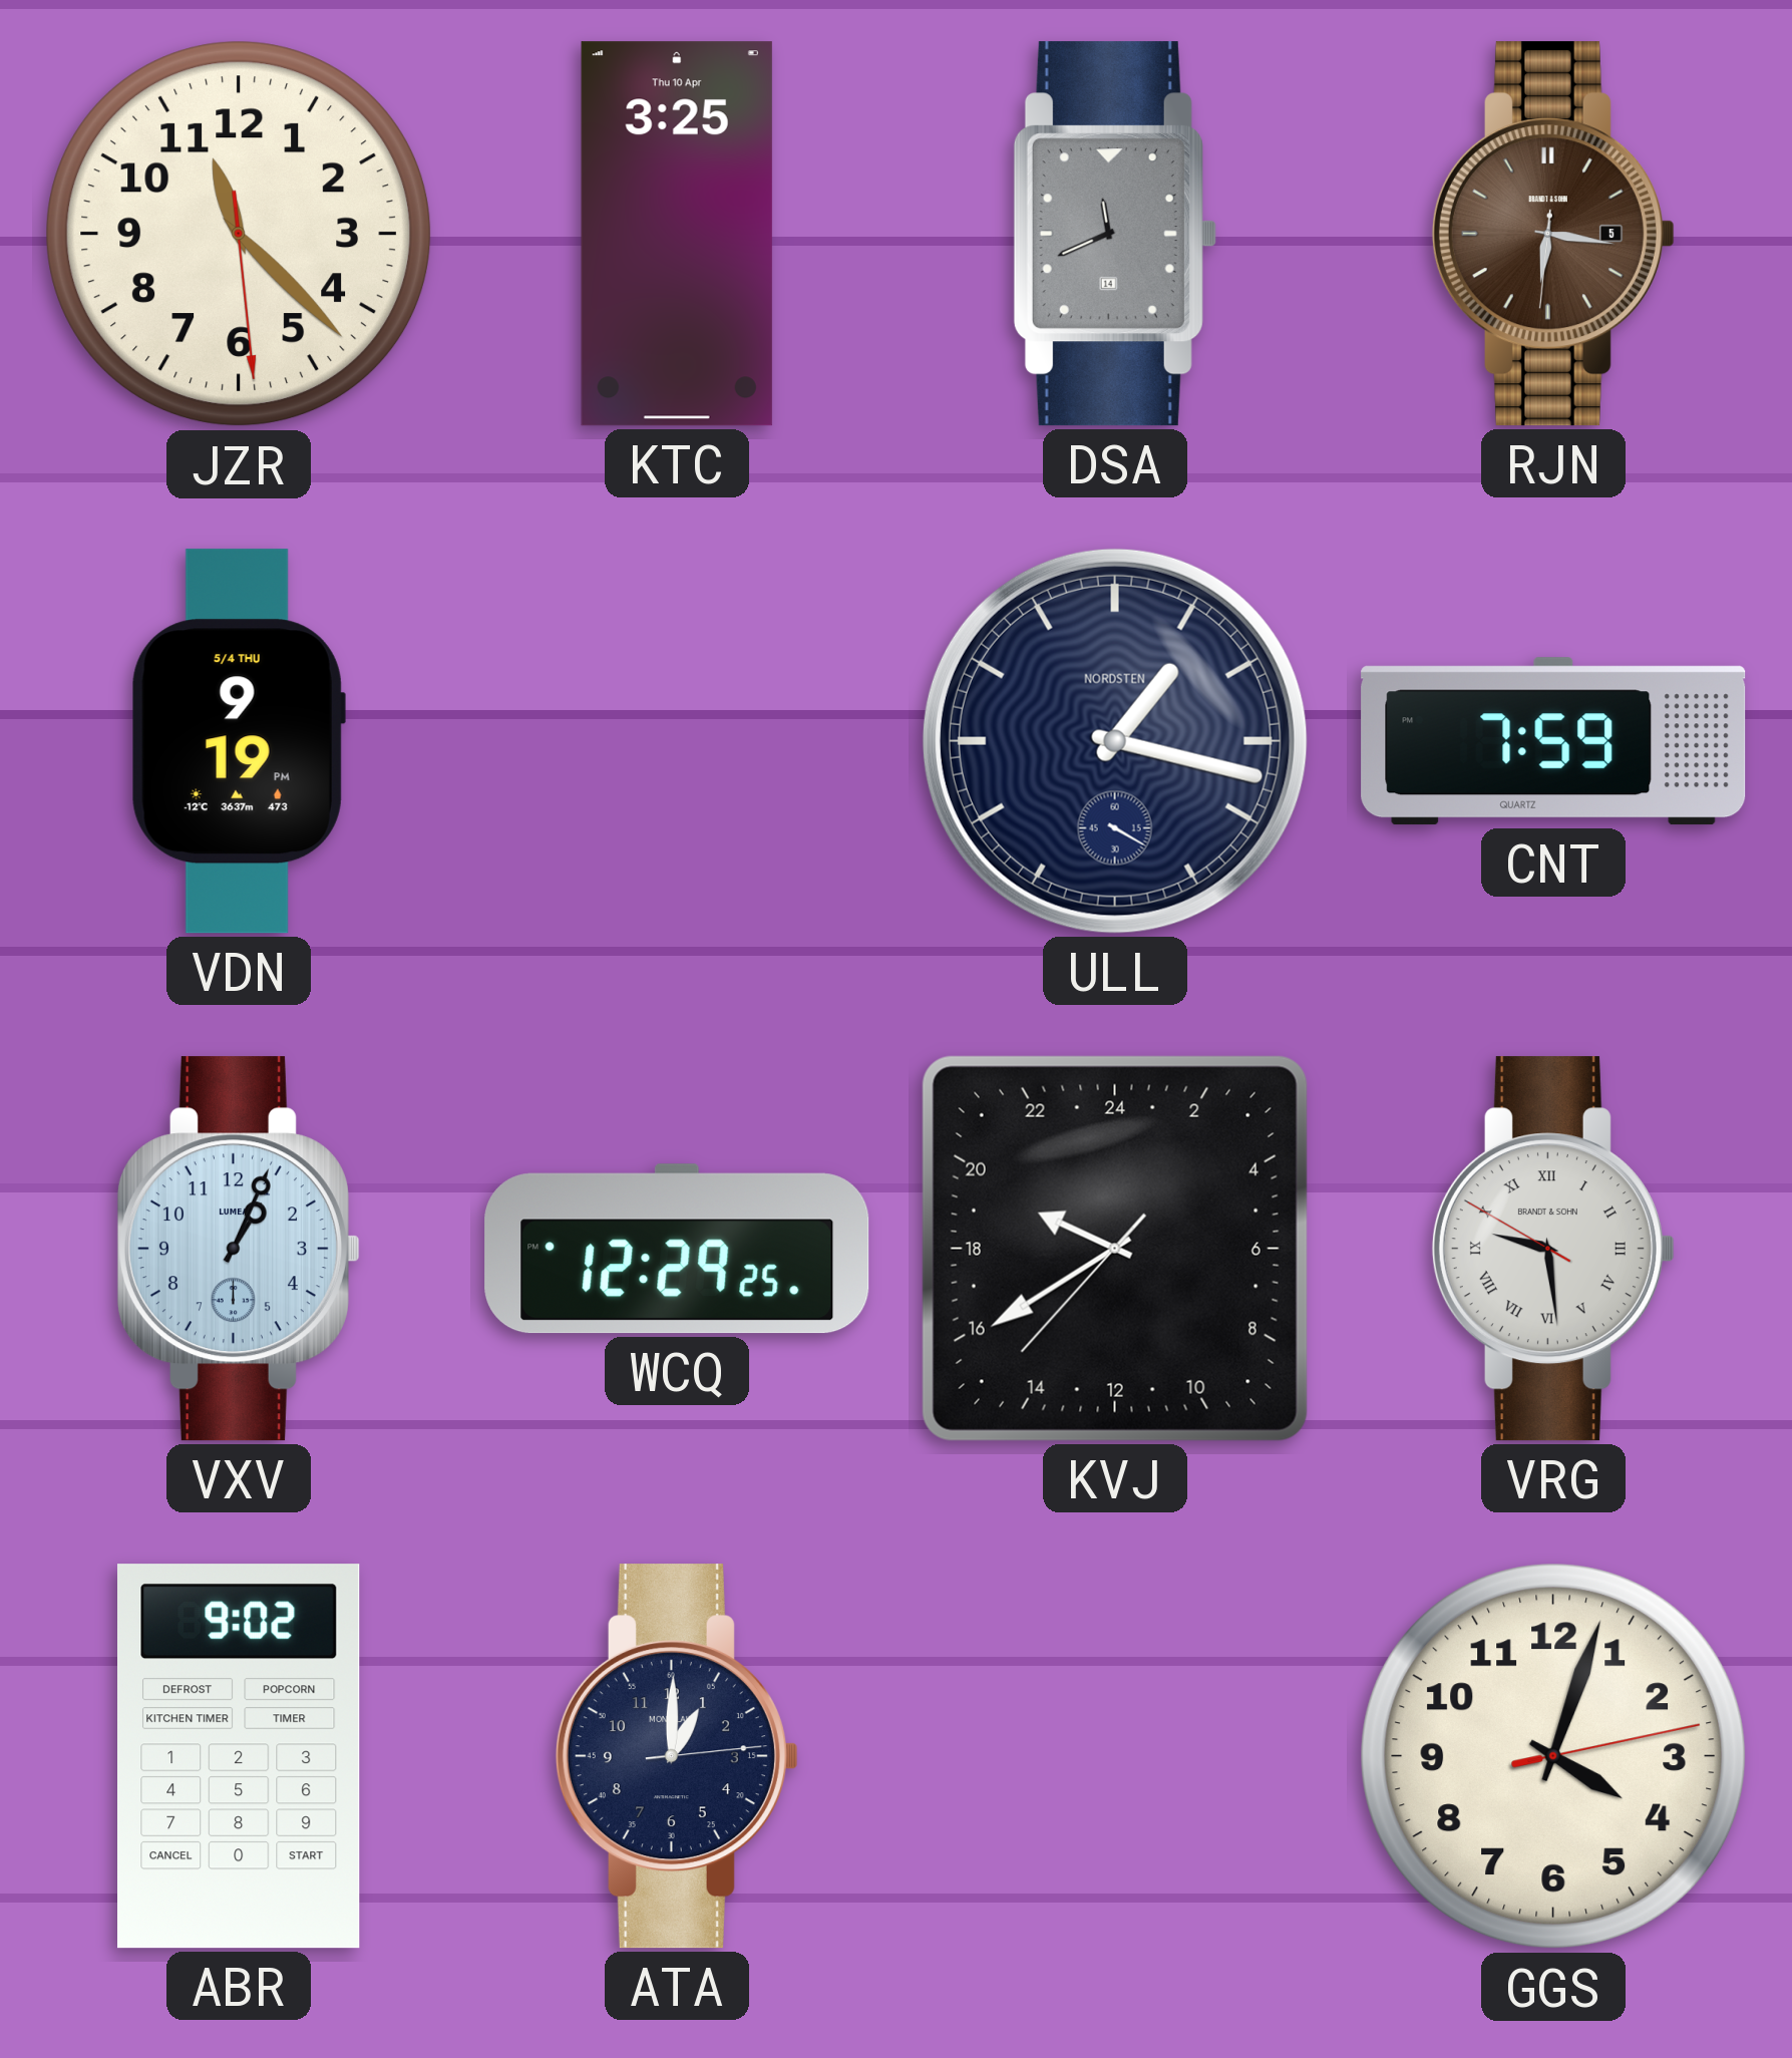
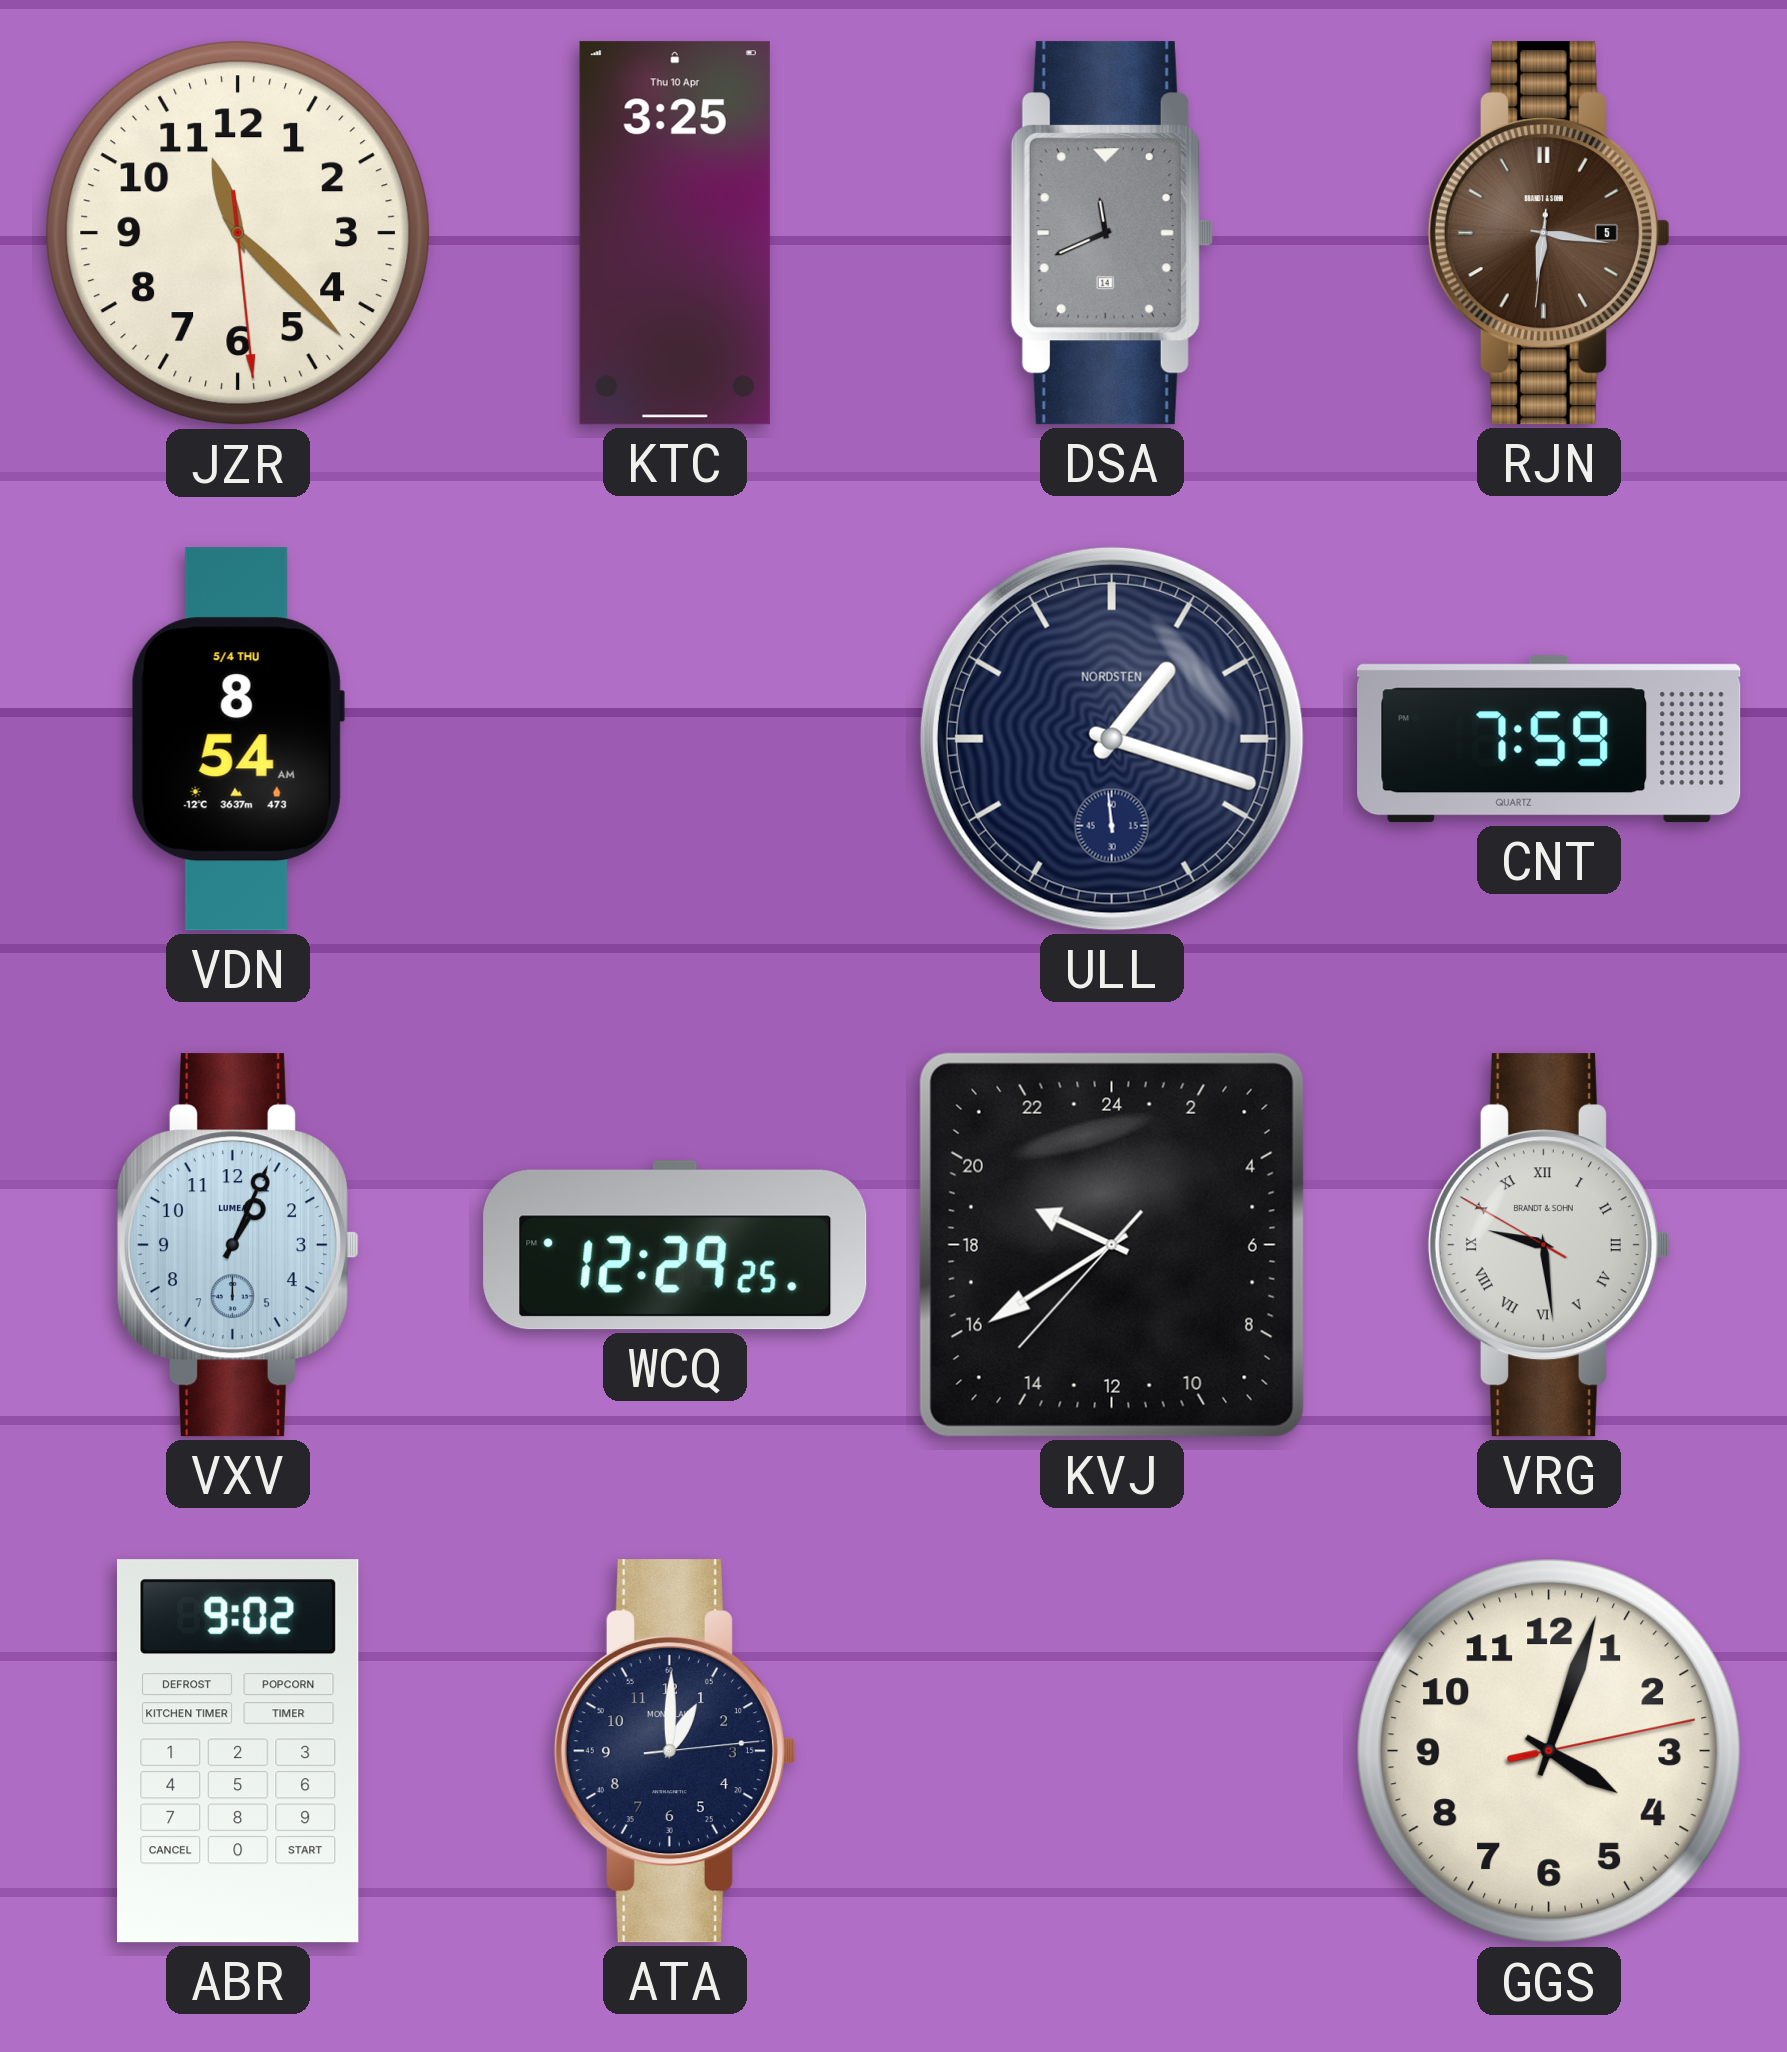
VDN: 9:19 -> 8:54
ULL: 1:17:20 -> 1:17:59
